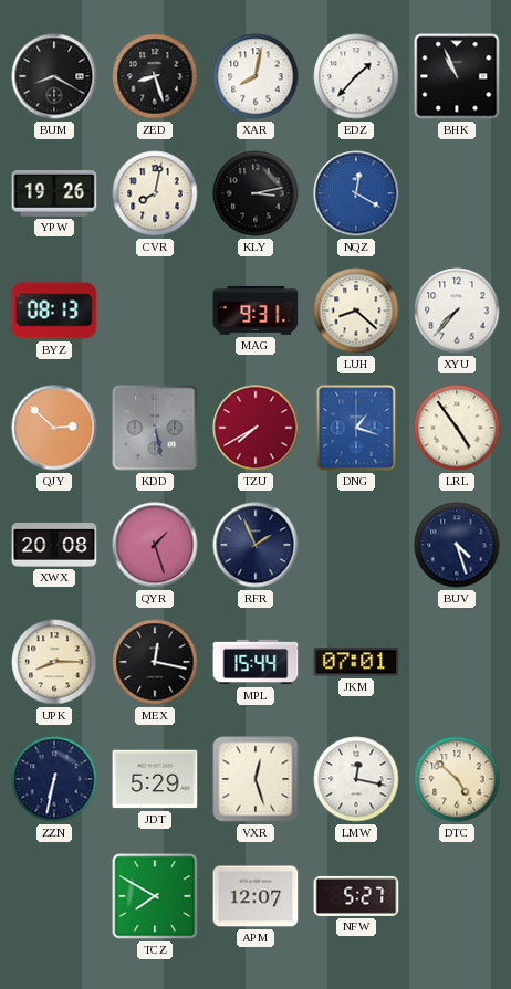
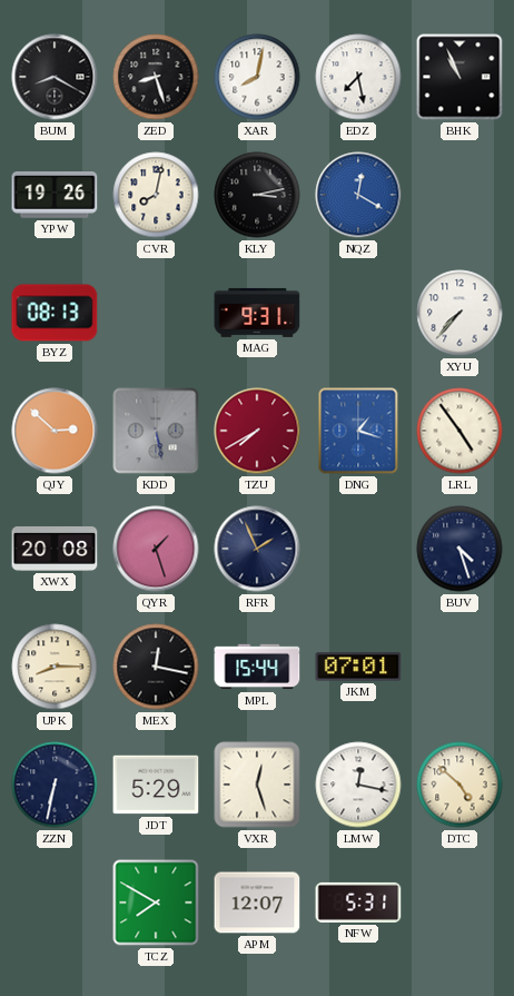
EDZ: 1:37 -> 7:28
LUH: 8:22 -> none
NFW: 5:27 -> 5:31
